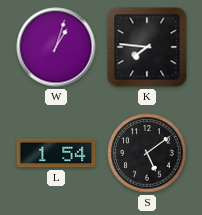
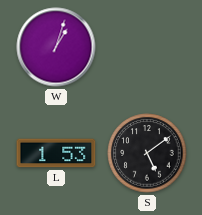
K: 7:46 -> none
L: 1:54 -> 1:53
